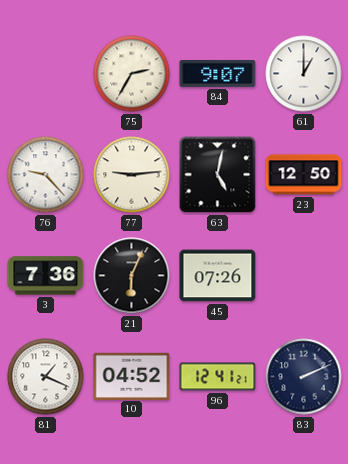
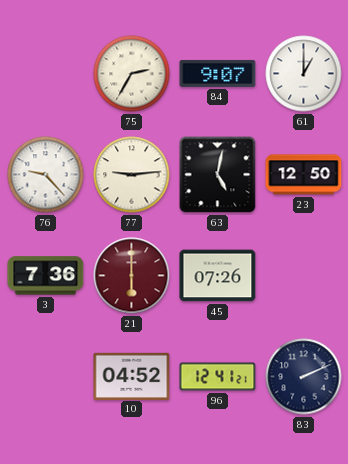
21: 6:04 -> 6:00
21 dial: black -> burgundy
81: 1:19 -> none
